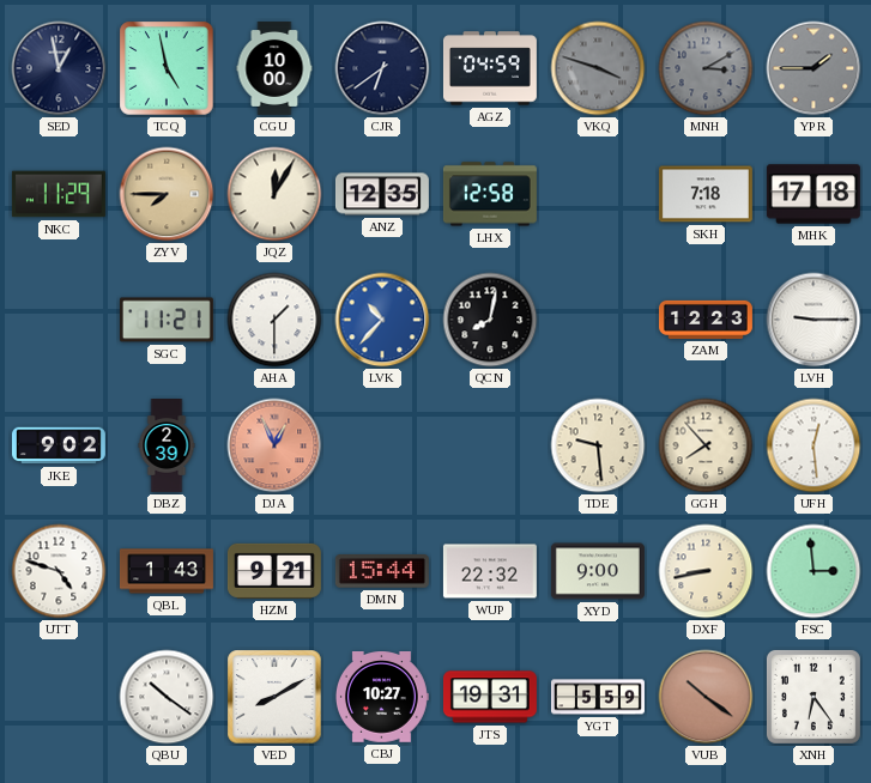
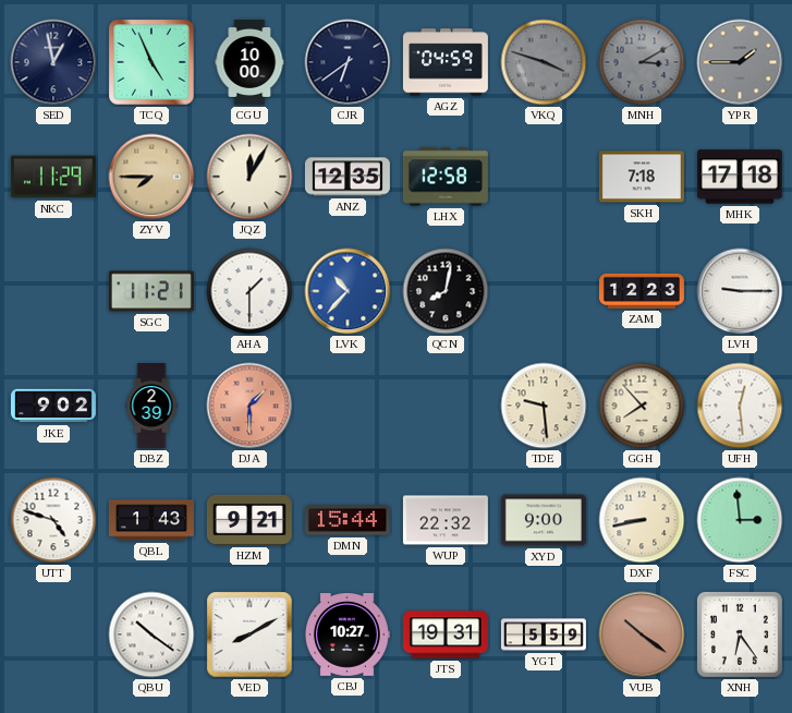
TCQ: 4:58 -> 4:56
DJA: 12:56 -> 1:30
